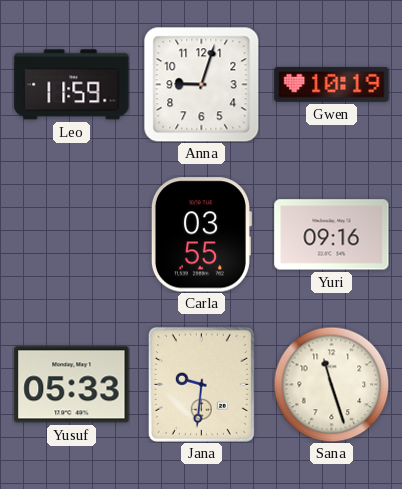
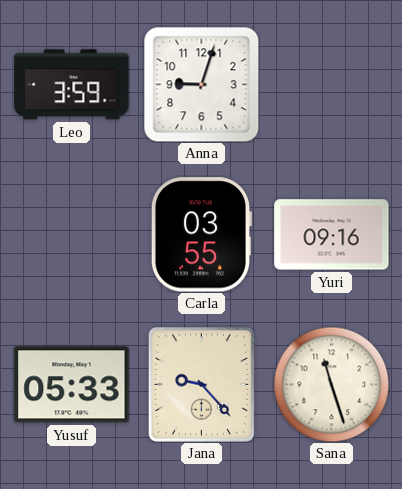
Leo: 11:59 -> 3:59
Gwen: 10:19 -> none
Jana: 9:31 -> 9:23
